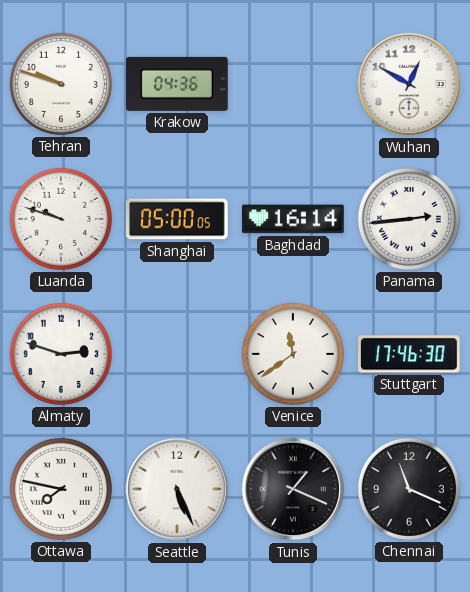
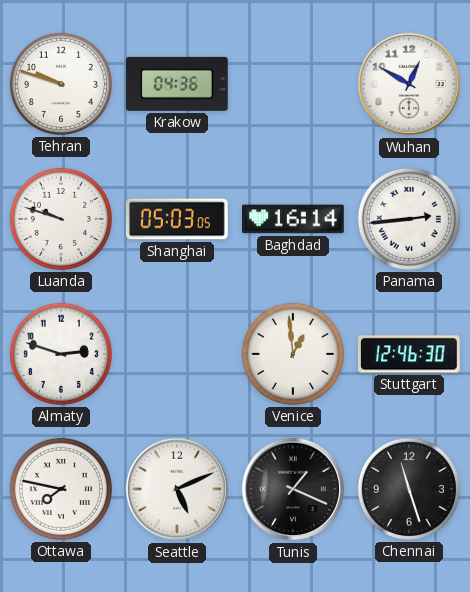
Shanghai: 05:00 -> 05:03
Venice: 11:39 -> 12:59
Stuttgart: 17:46 -> 12:46
Seattle: 5:26 -> 5:11
Chennai: 11:19 -> 11:27
